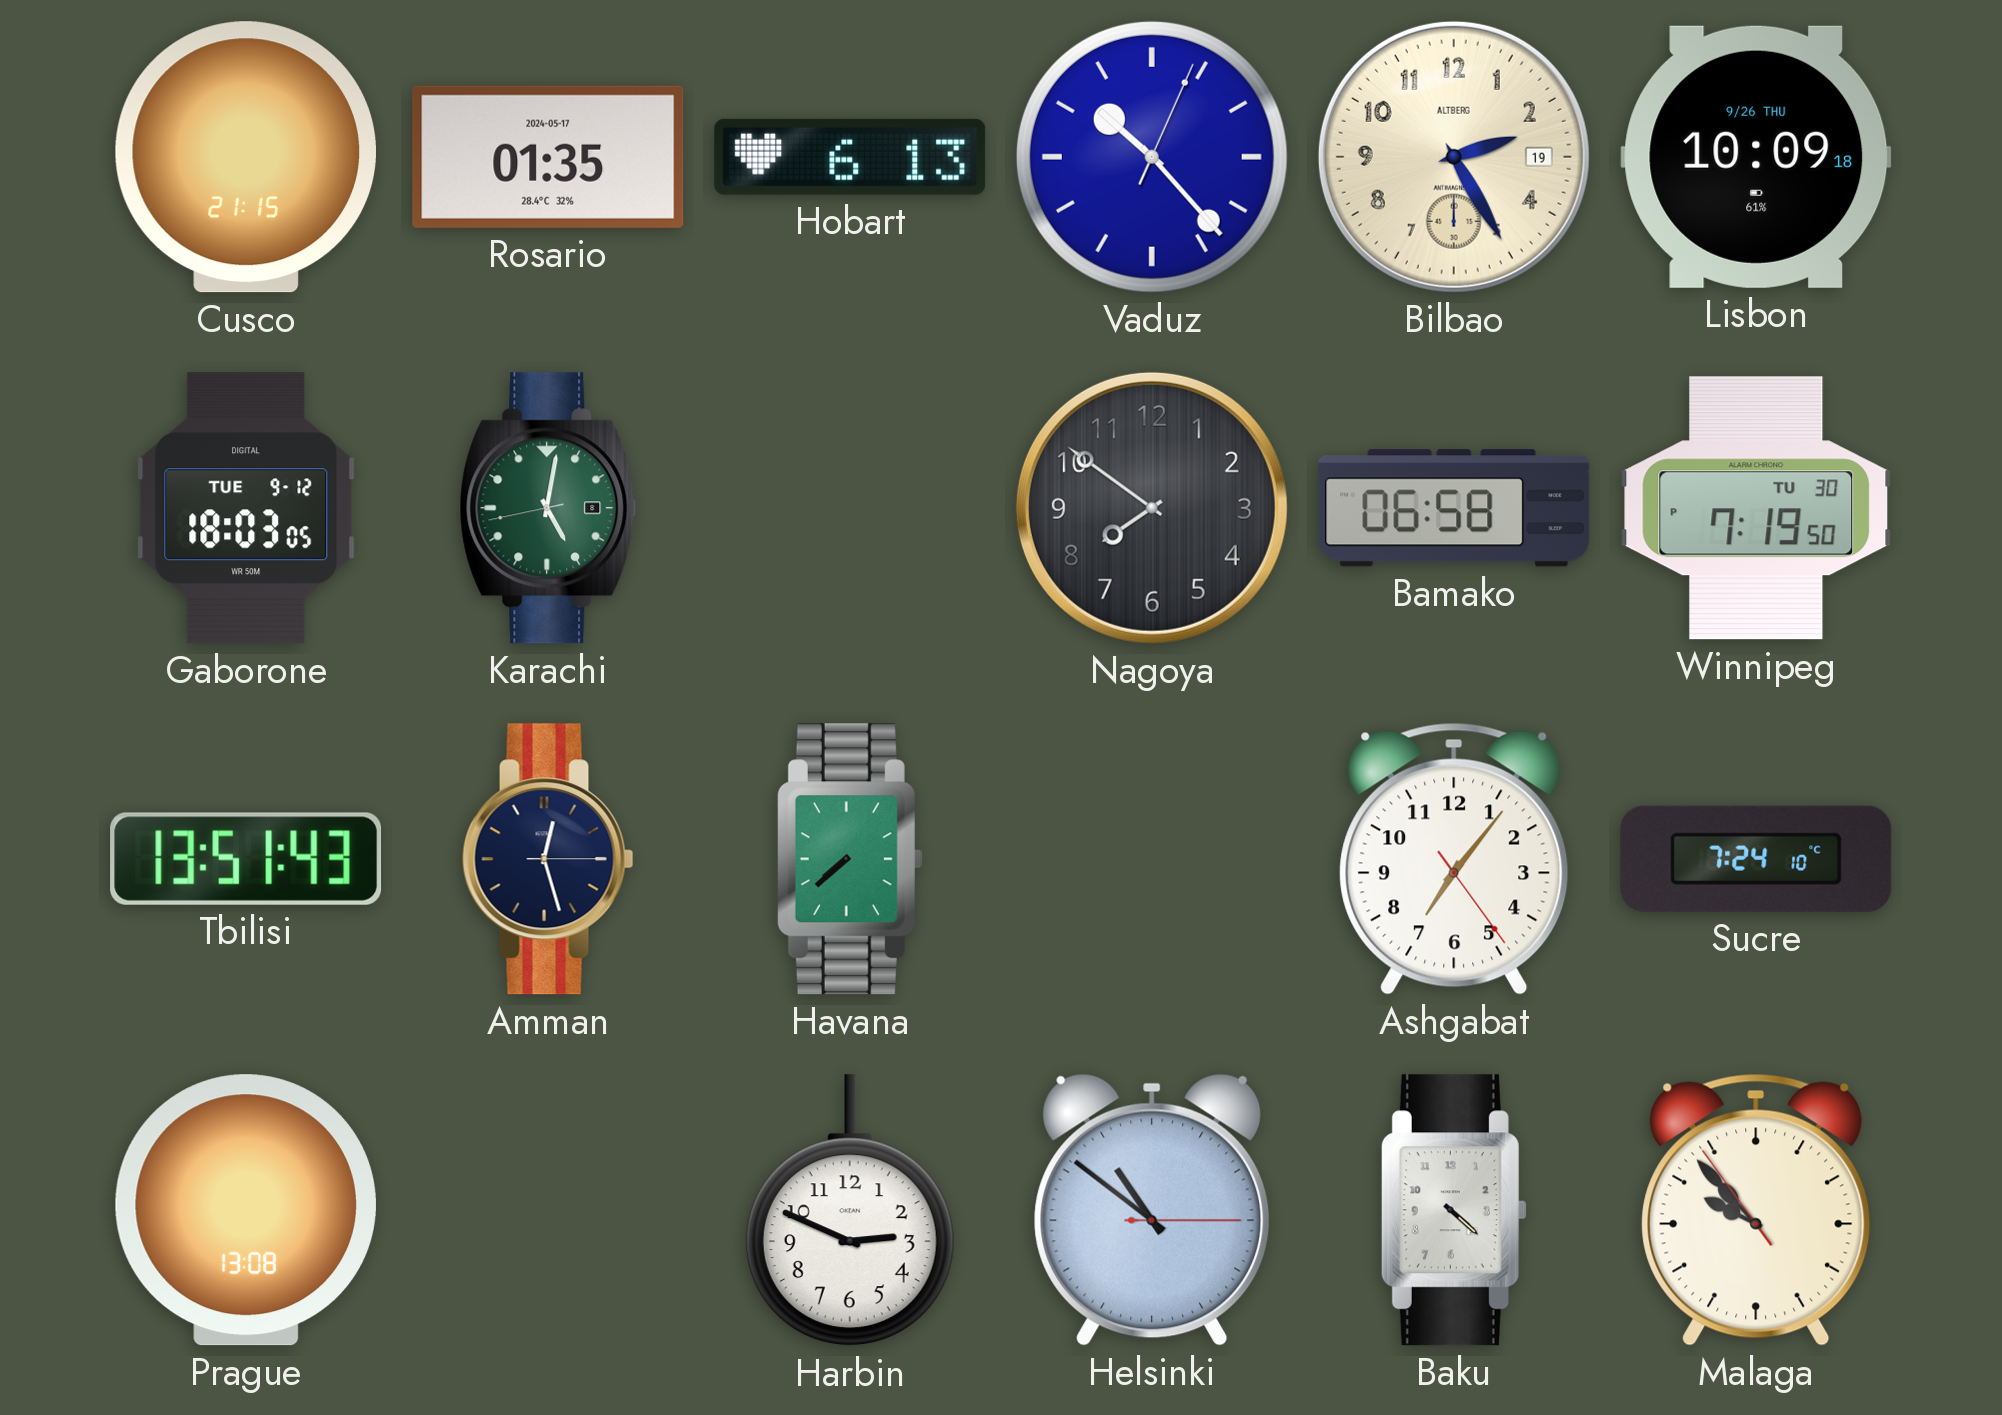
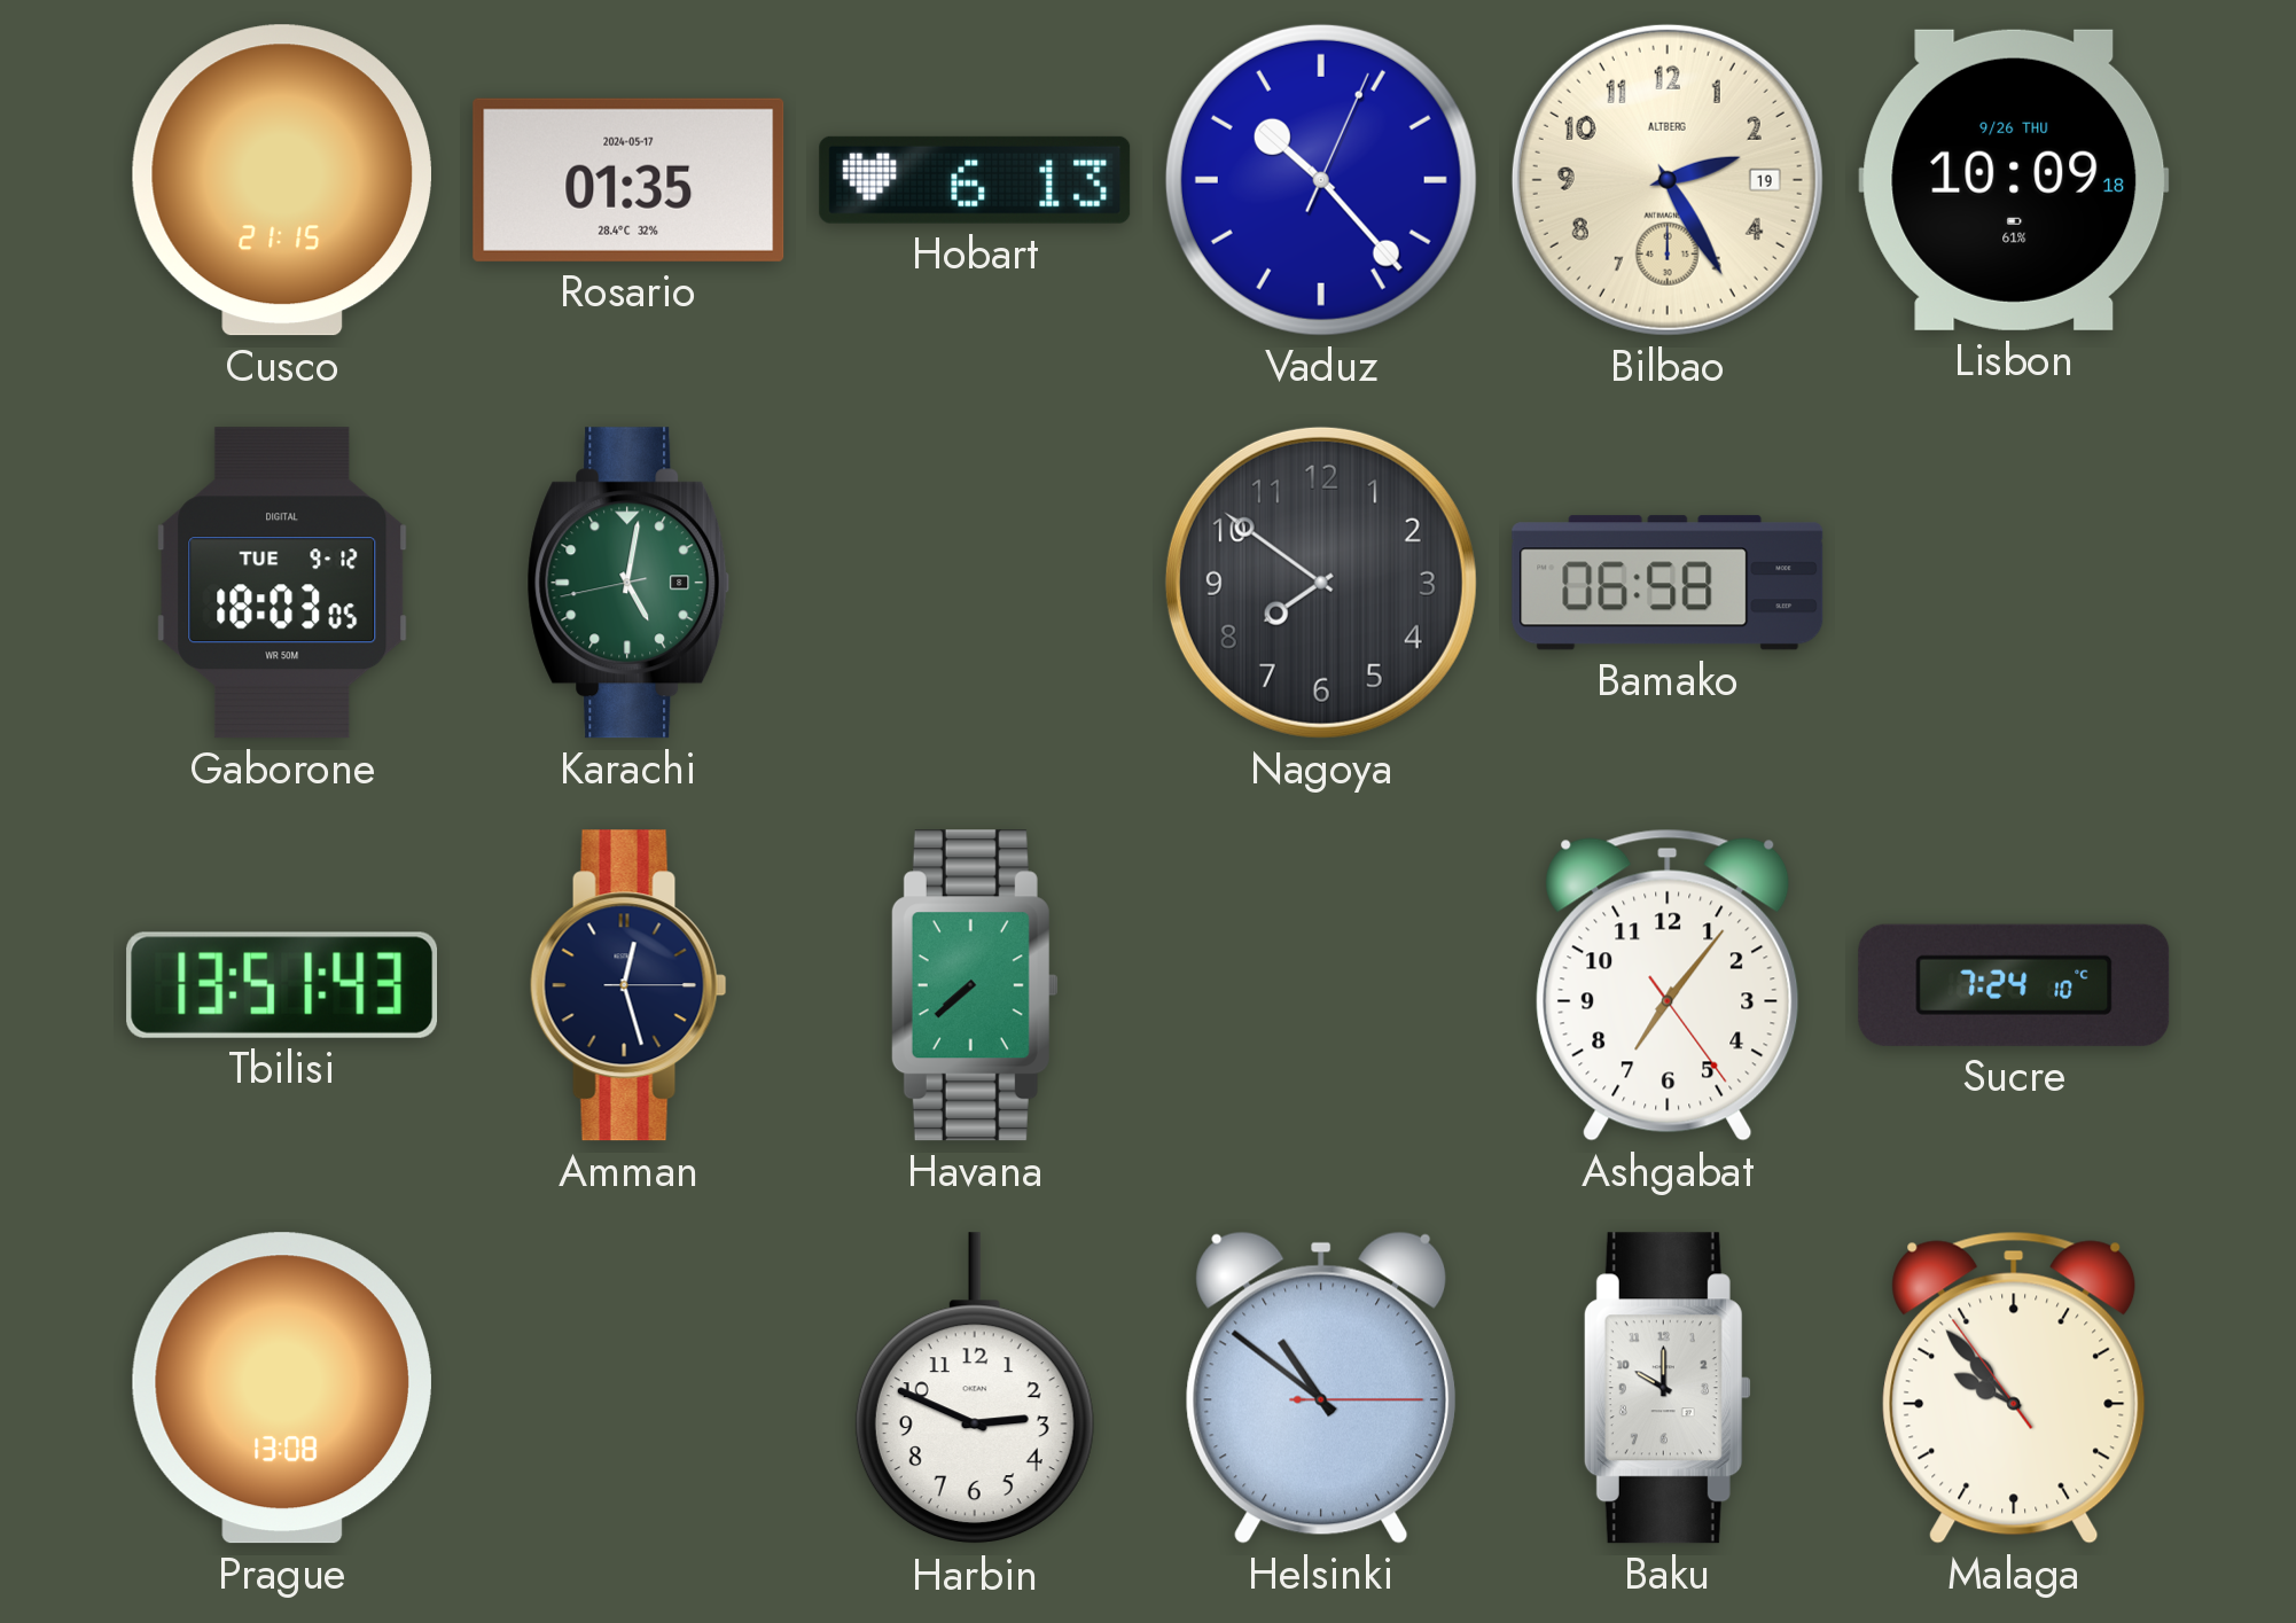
Winnipeg: 7:19 -> none
Baku: 4:22 -> 10:00
